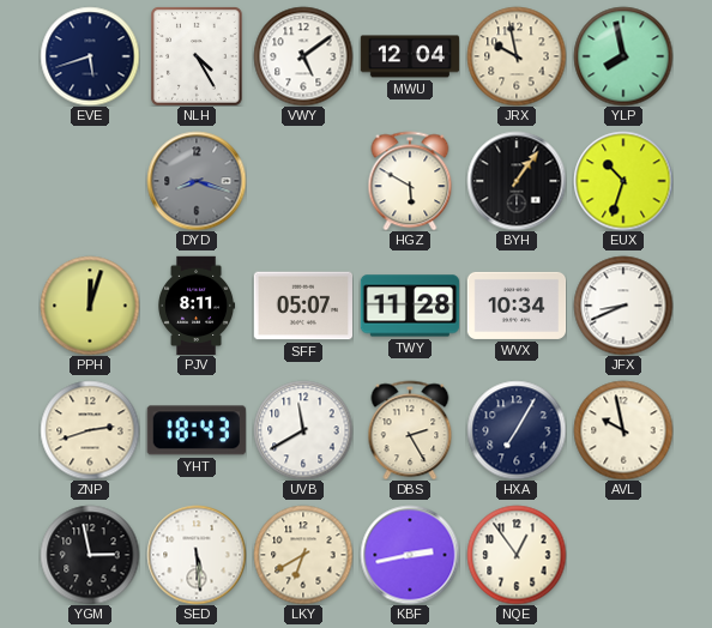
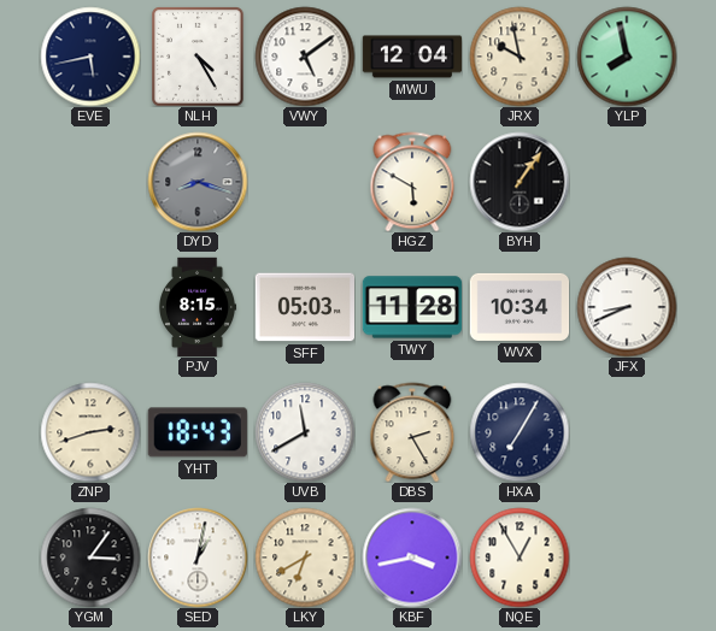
EVE: 5:42 -> 5:43
EUX: 10:33 -> none
PPH: 12:03 -> none
PJV: 8:11 -> 8:15
SFF: 05:07 -> 05:03
AVL: 9:58 -> none
YGM: 2:58 -> 3:06
SED: 5:29 -> 1:02
KBF: 2:43 -> 3:43
NQE: 12:54 -> 12:55
